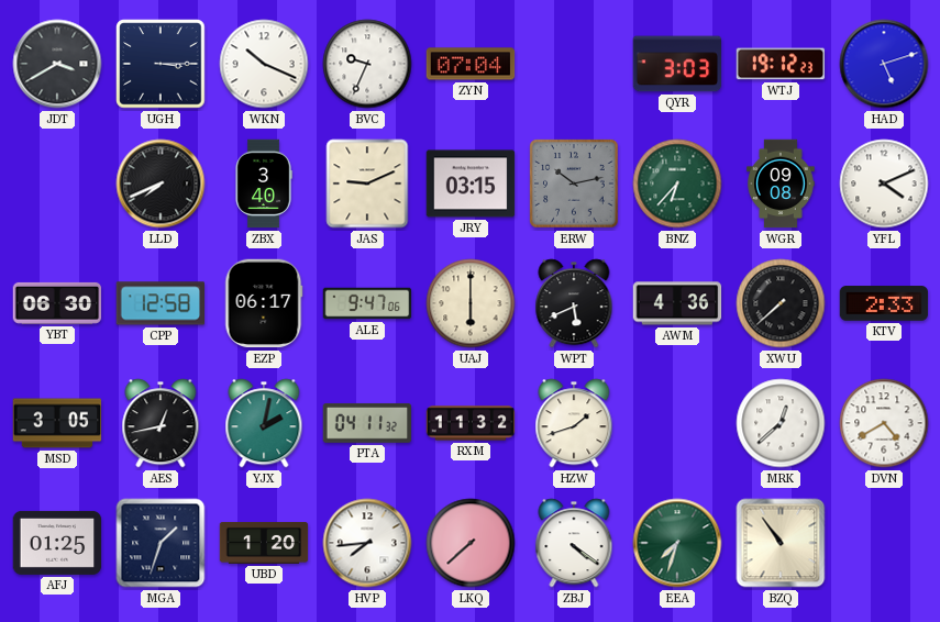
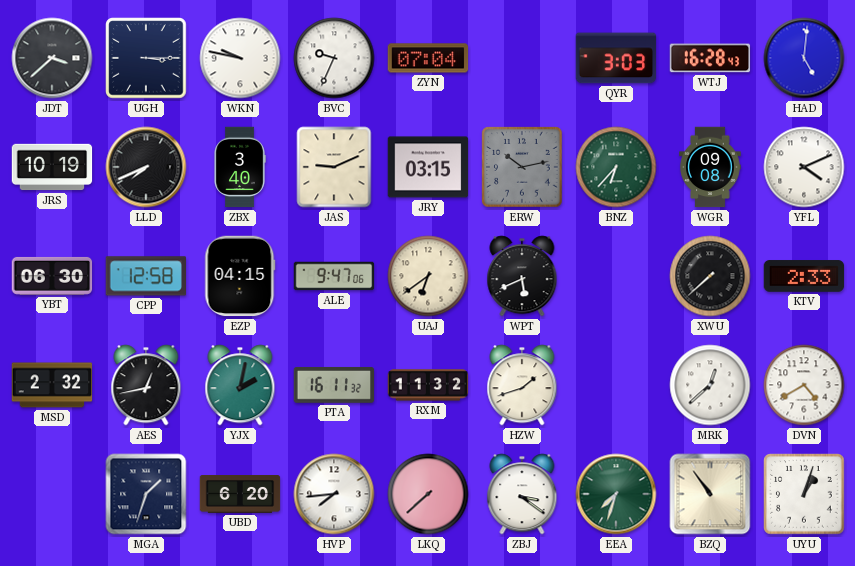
JDT: 3:40 -> 3:38
WKN: 10:19 -> 9:47
WTJ: 19:12 -> 16:28
HAD: 5:12 -> 5:01
JRS: none -> 10:19
EZP: 06:17 -> 04:15
UAJ: 6:00 -> 6:39
AWM: 4:36 -> none
MSD: 3:05 -> 2:32
PTA: 04:11 -> 16:11
AFJ: 01:25 -> none
UBD: 1:20 -> 6:20
ZBJ: 4:21 -> 3:21
UYU: none -> 1:03
